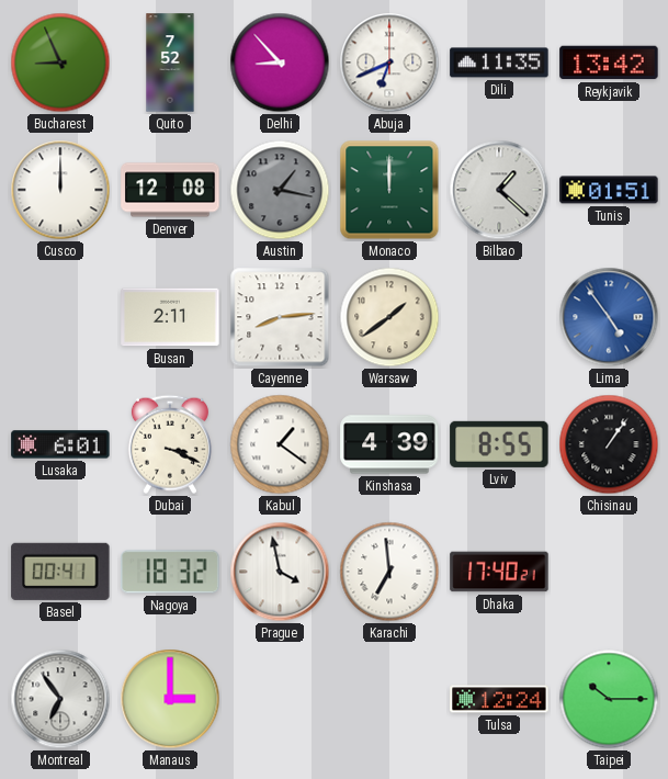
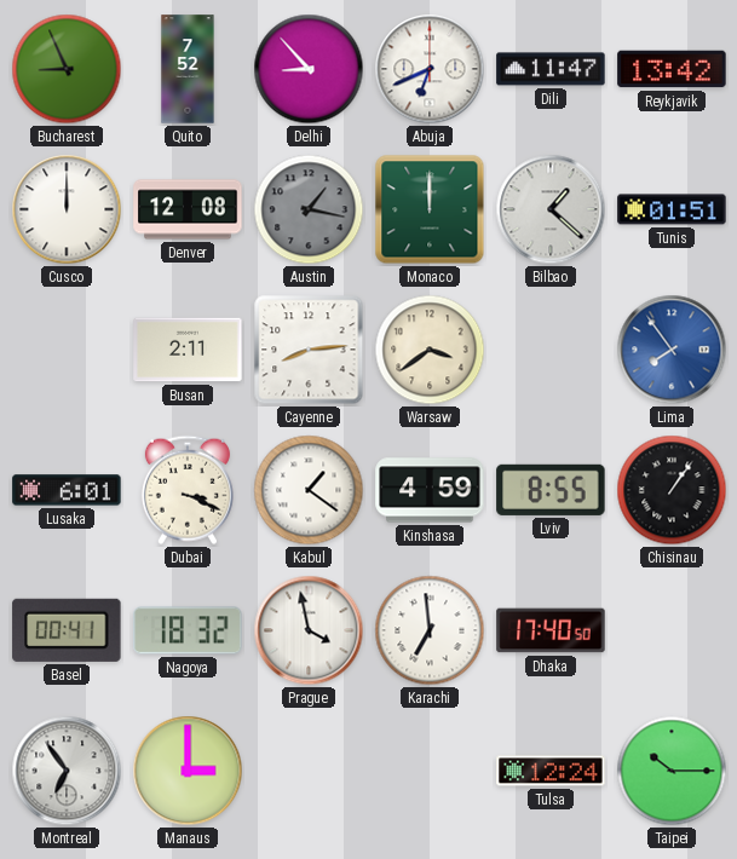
Dili: 11:35 -> 11:47
Warsaw: 1:39 -> 3:39
Lima: 4:54 -> 7:54
Kinshasa: 4:39 -> 4:59
Dhaka: 17:40:21 -> 17:40:50
